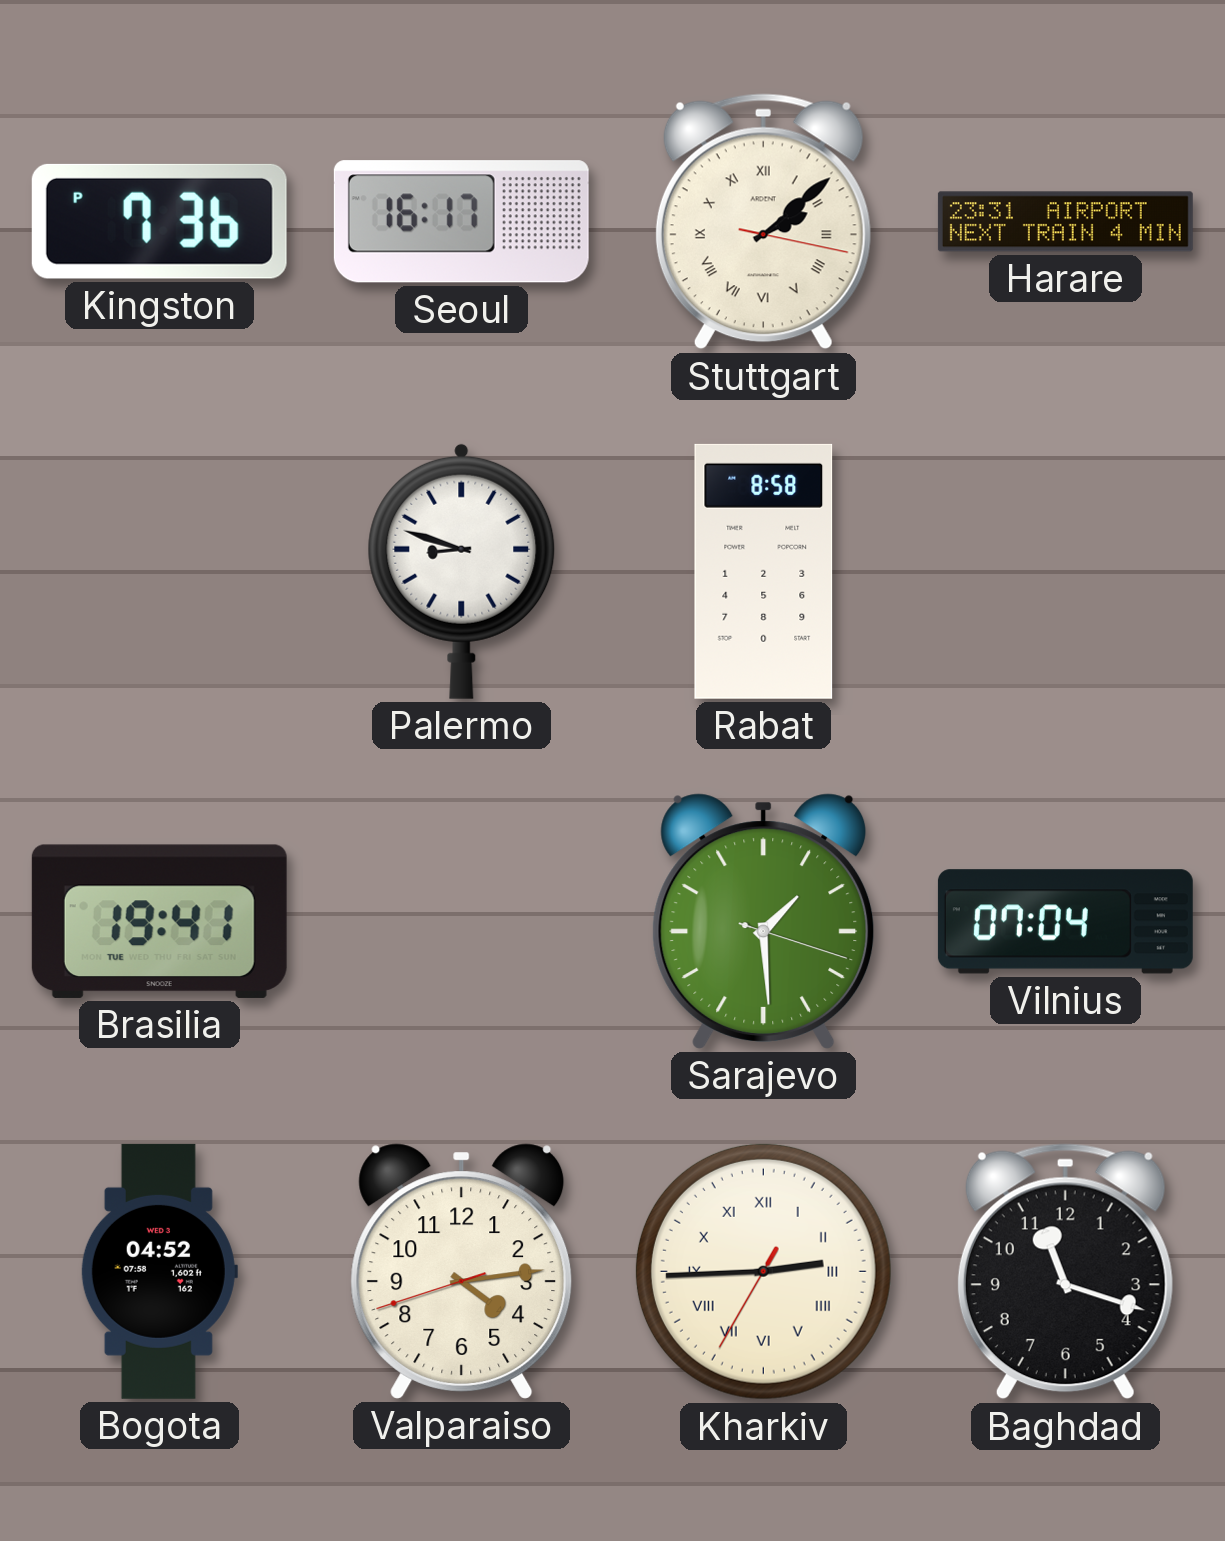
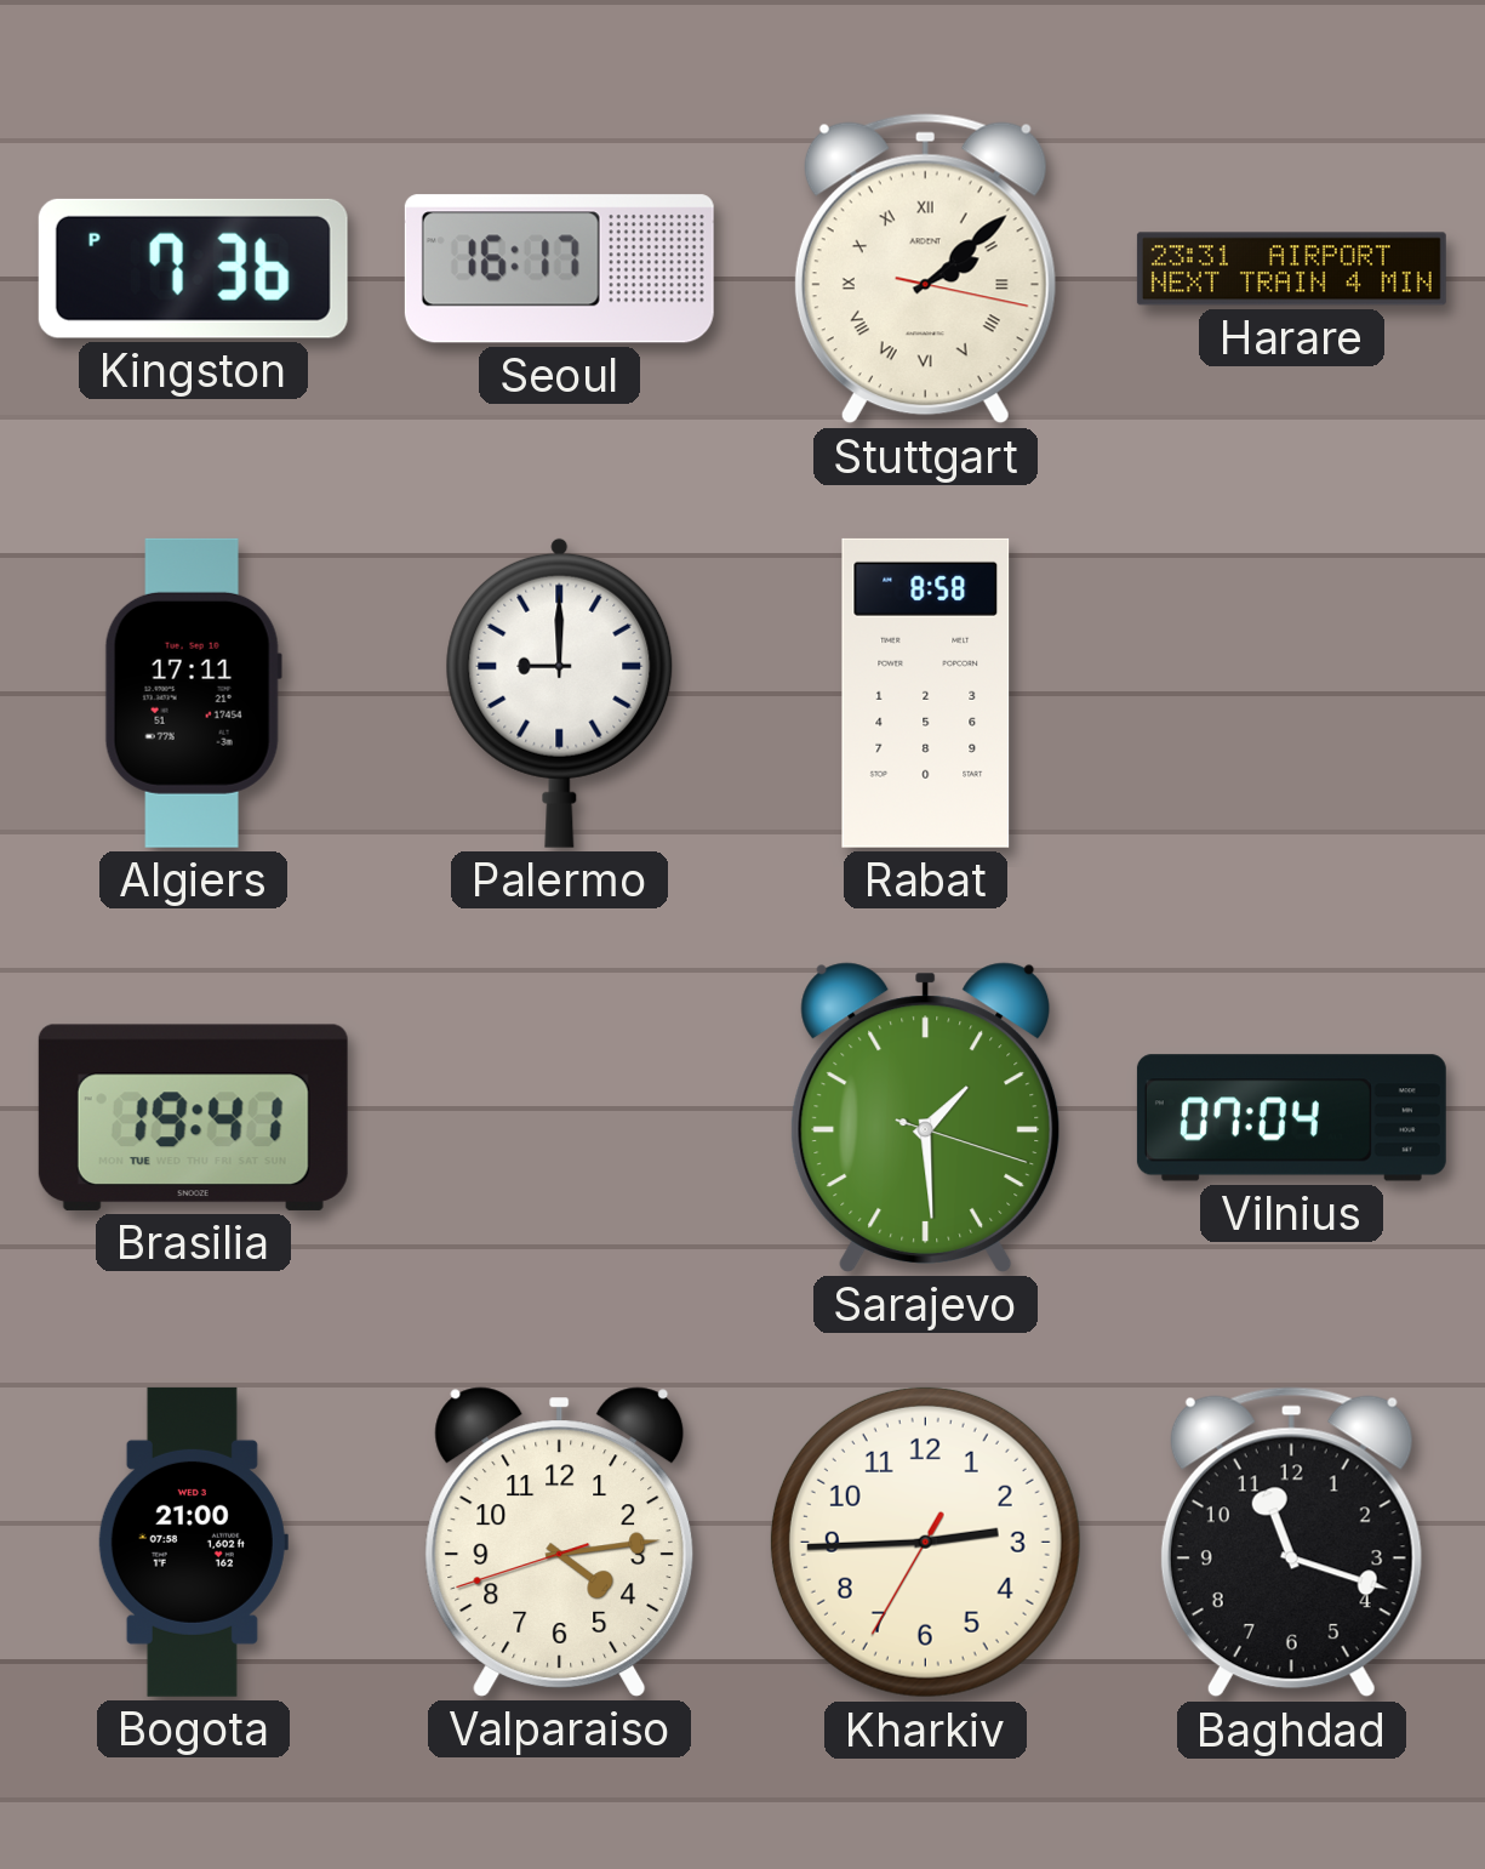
Algiers: none -> 17:11
Palermo: 8:48 -> 9:00
Bogota: 04:52 -> 21:00
Kharkiv numerals: Roman -> Arabic
